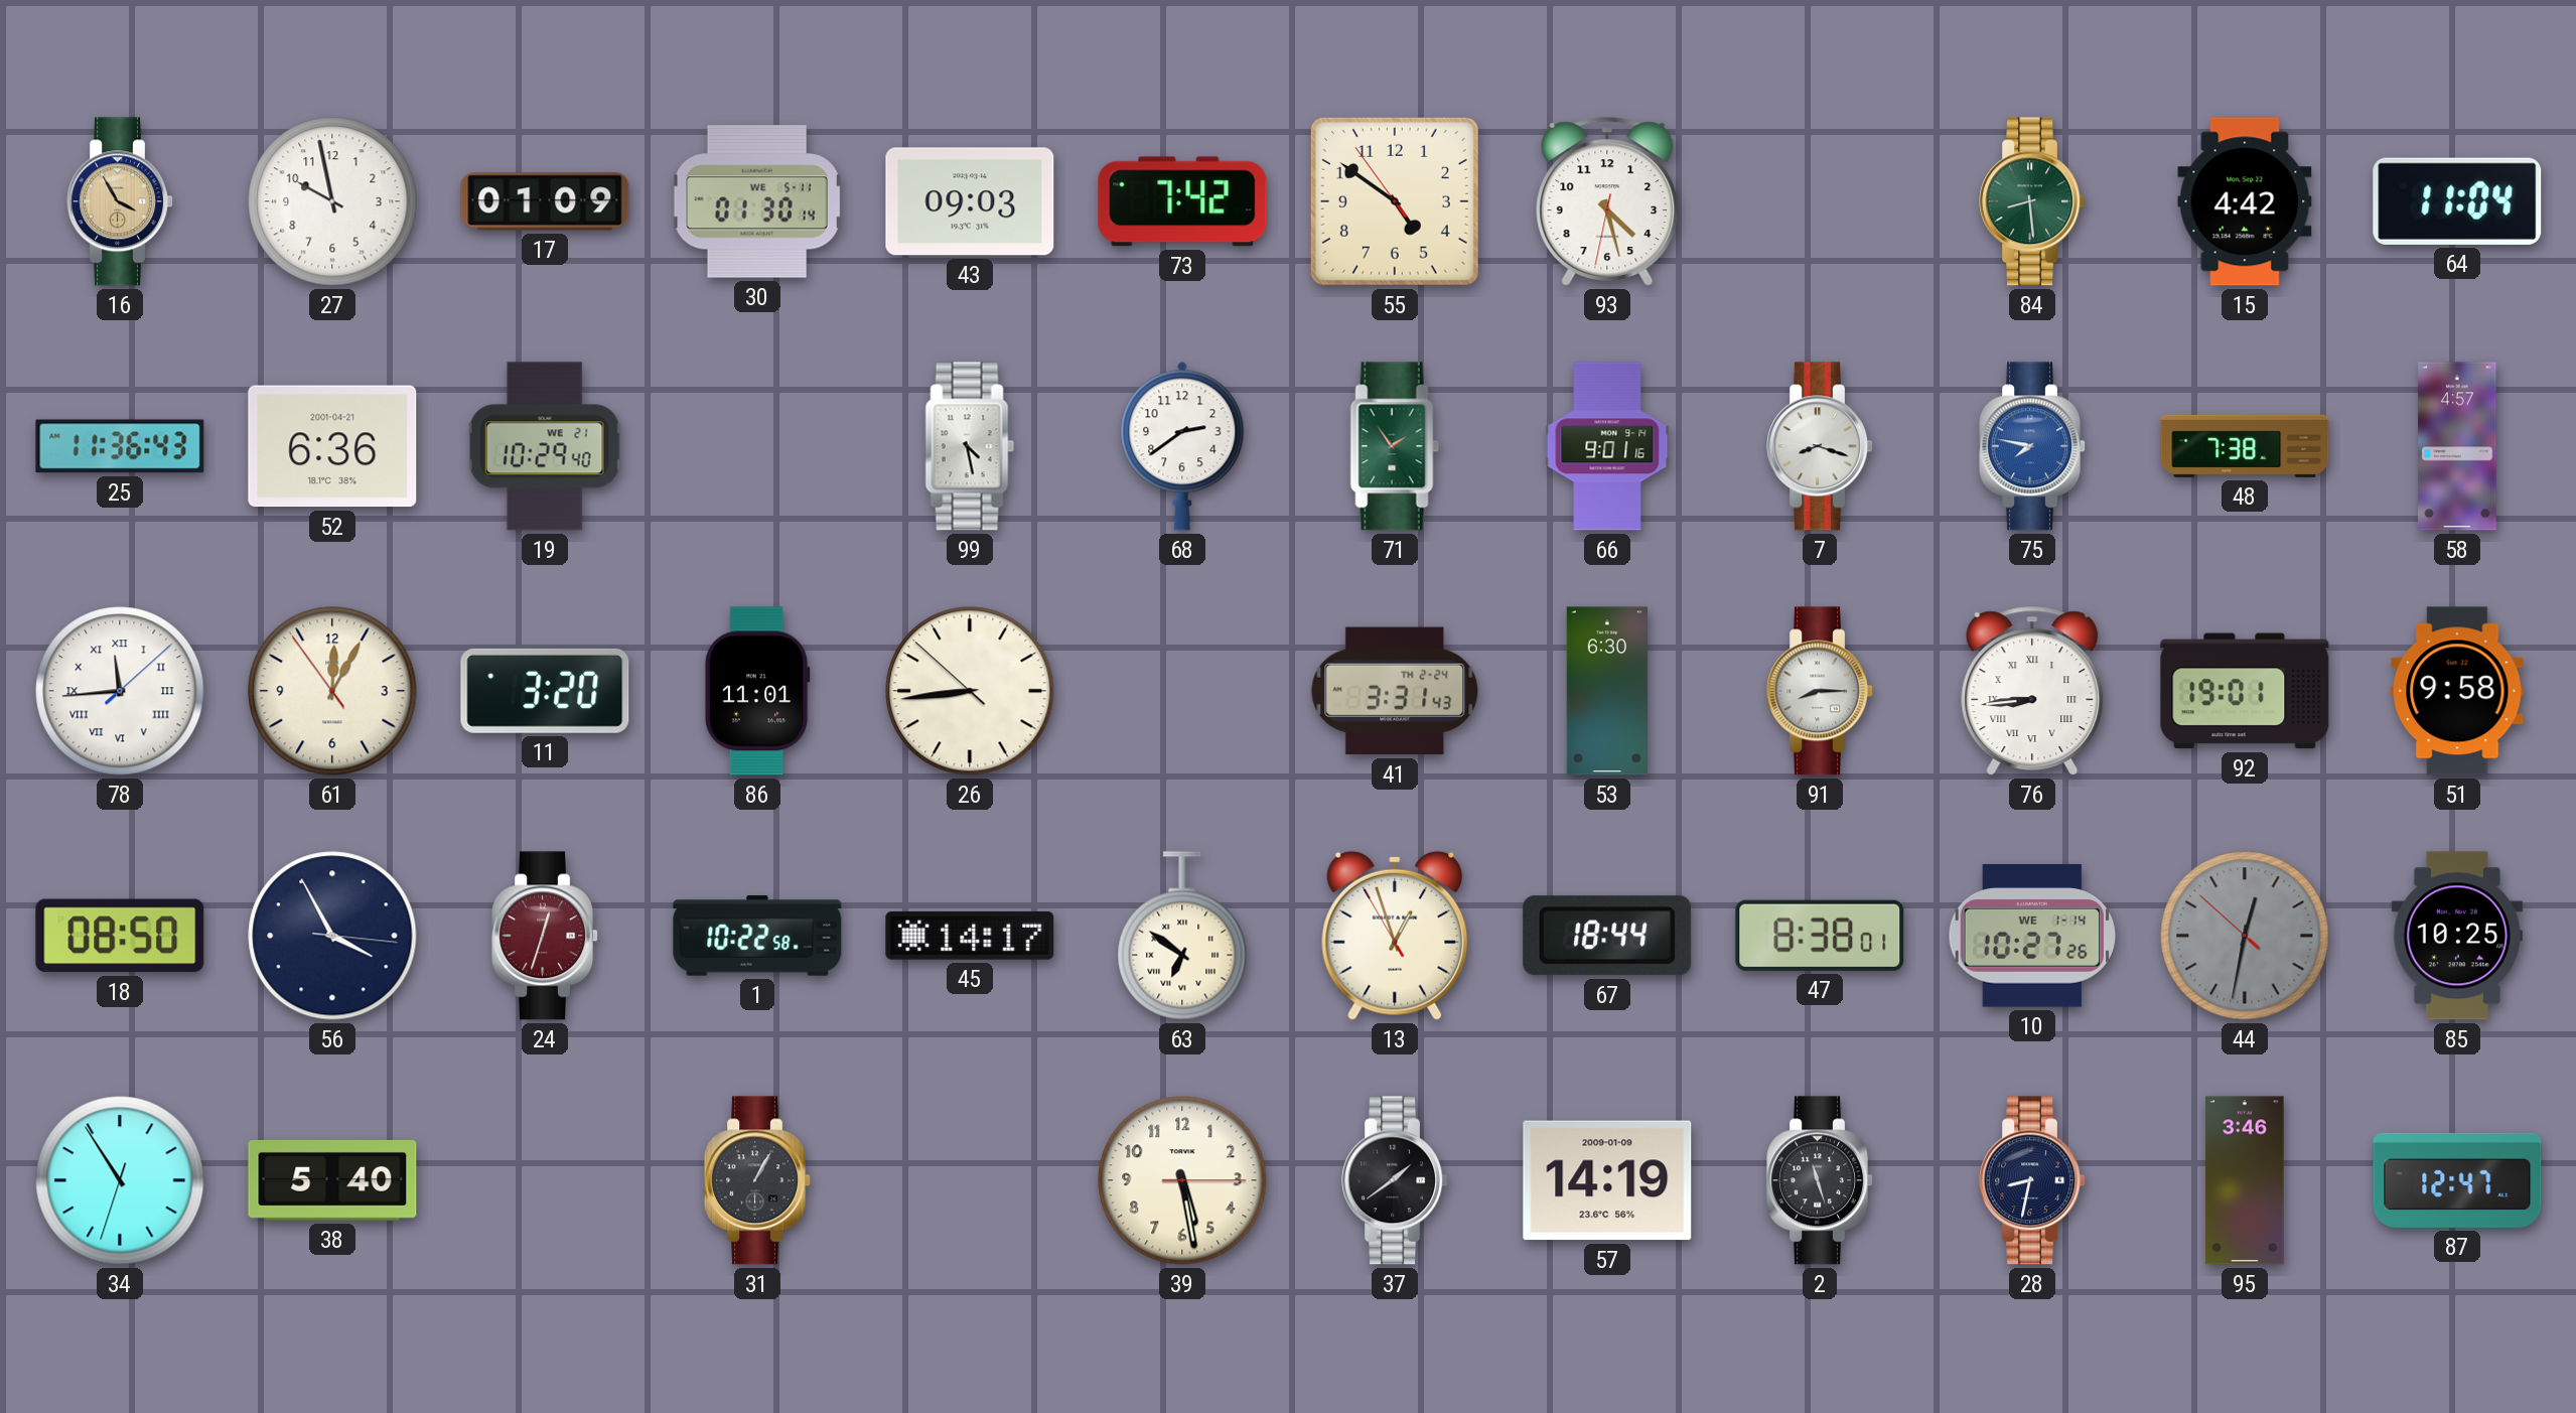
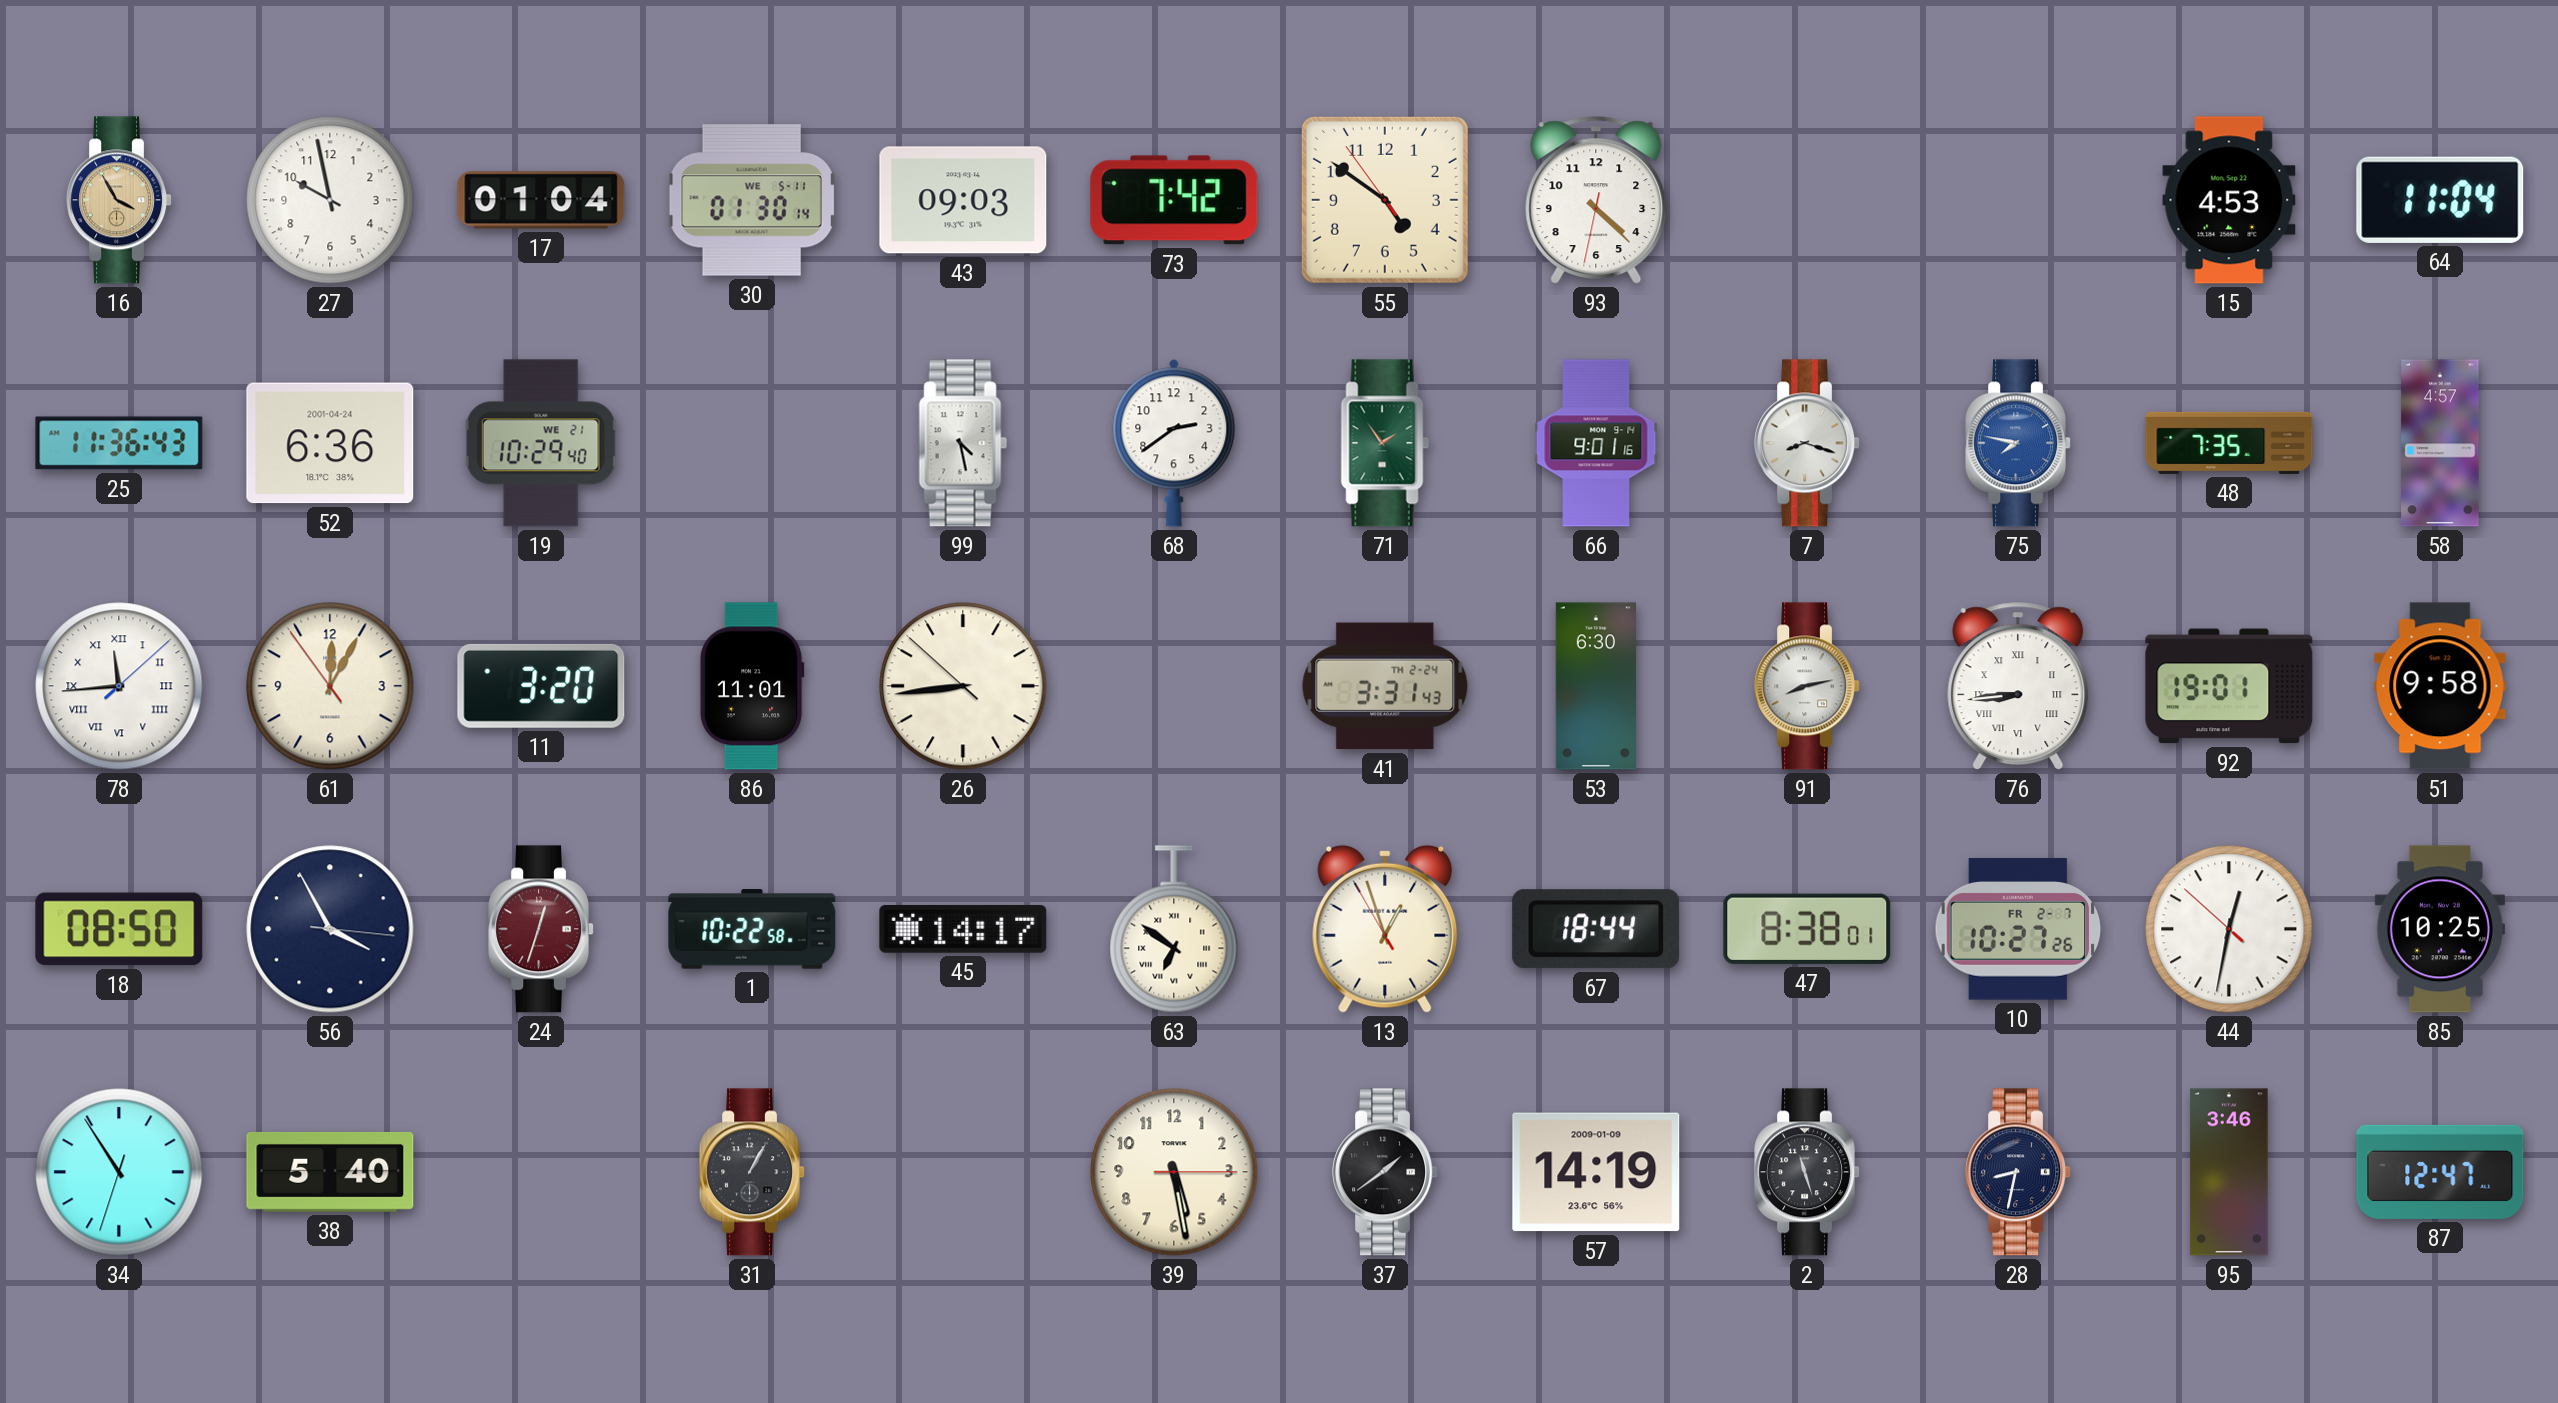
17: 01:09 -> 01:04
93: 4:27 -> 4:22
84: 8:29 -> none
15: 4:42 -> 4:53
52 date: 2001-04-21 -> 2001-04-24
48: 7:38 -> 7:35
91: 8:15 -> 8:13
10 date: WE 1-14 -> FR 2-7
44 dial: grey -> white
